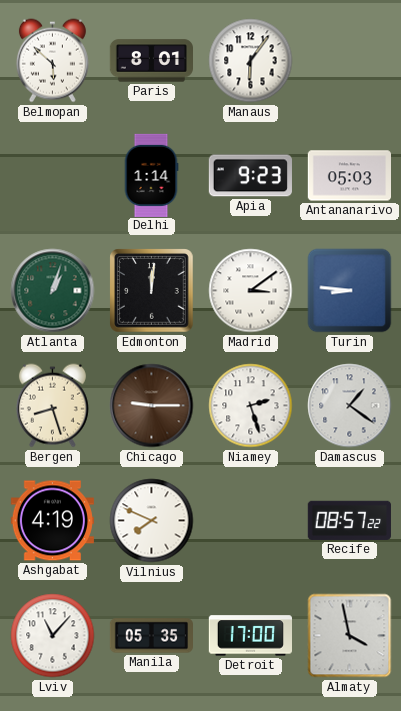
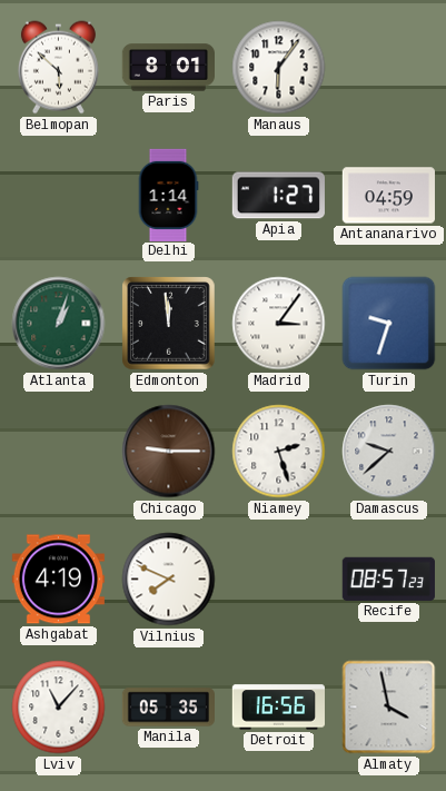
Apia: 9:23 -> 1:27
Antananarivo: 05:03 -> 04:59
Edmonton: 12:01 -> 11:59
Madrid: 3:09 -> 3:06
Turin: 8:46 -> 9:33
Bergen: 8:27 -> none
Damascus: 1:21 -> 9:38
Recife: 08:57:22 -> 08:57:23
Detroit: 17:00 -> 16:56
